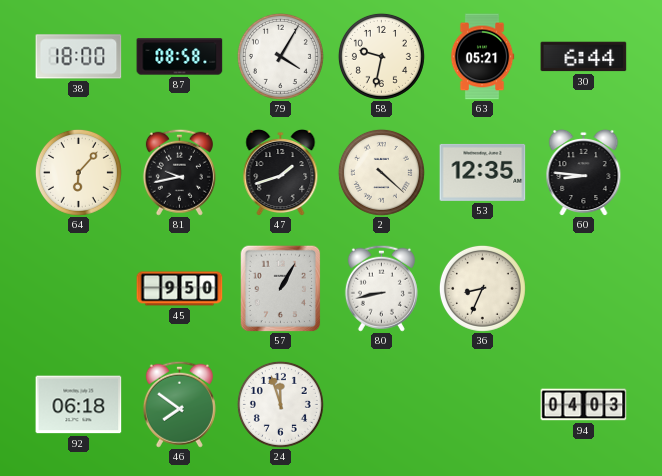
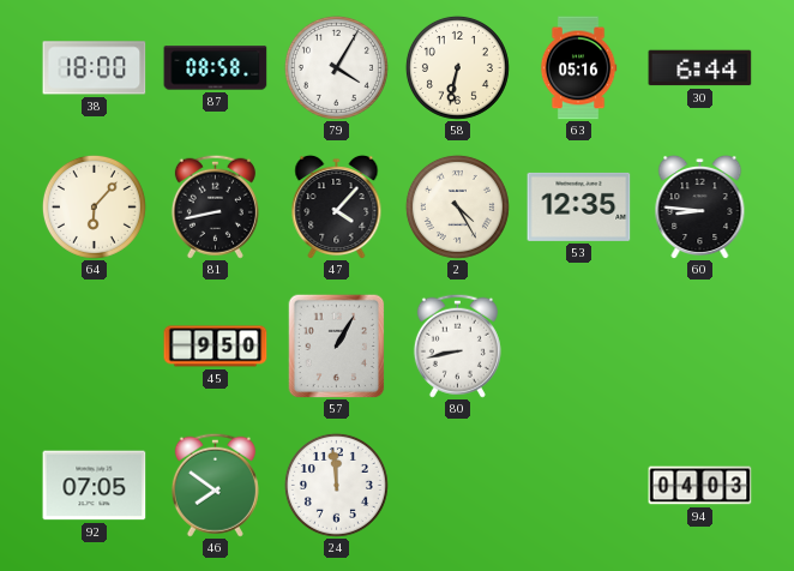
58: 9:32 -> 6:32
63: 05:21 -> 05:16
81: 9:43 -> 8:43
47: 1:42 -> 4:07
2: 4:22 -> 4:25
36: 8:34 -> none
92: 06:18 -> 07:05
24: 11:57 -> 11:59
